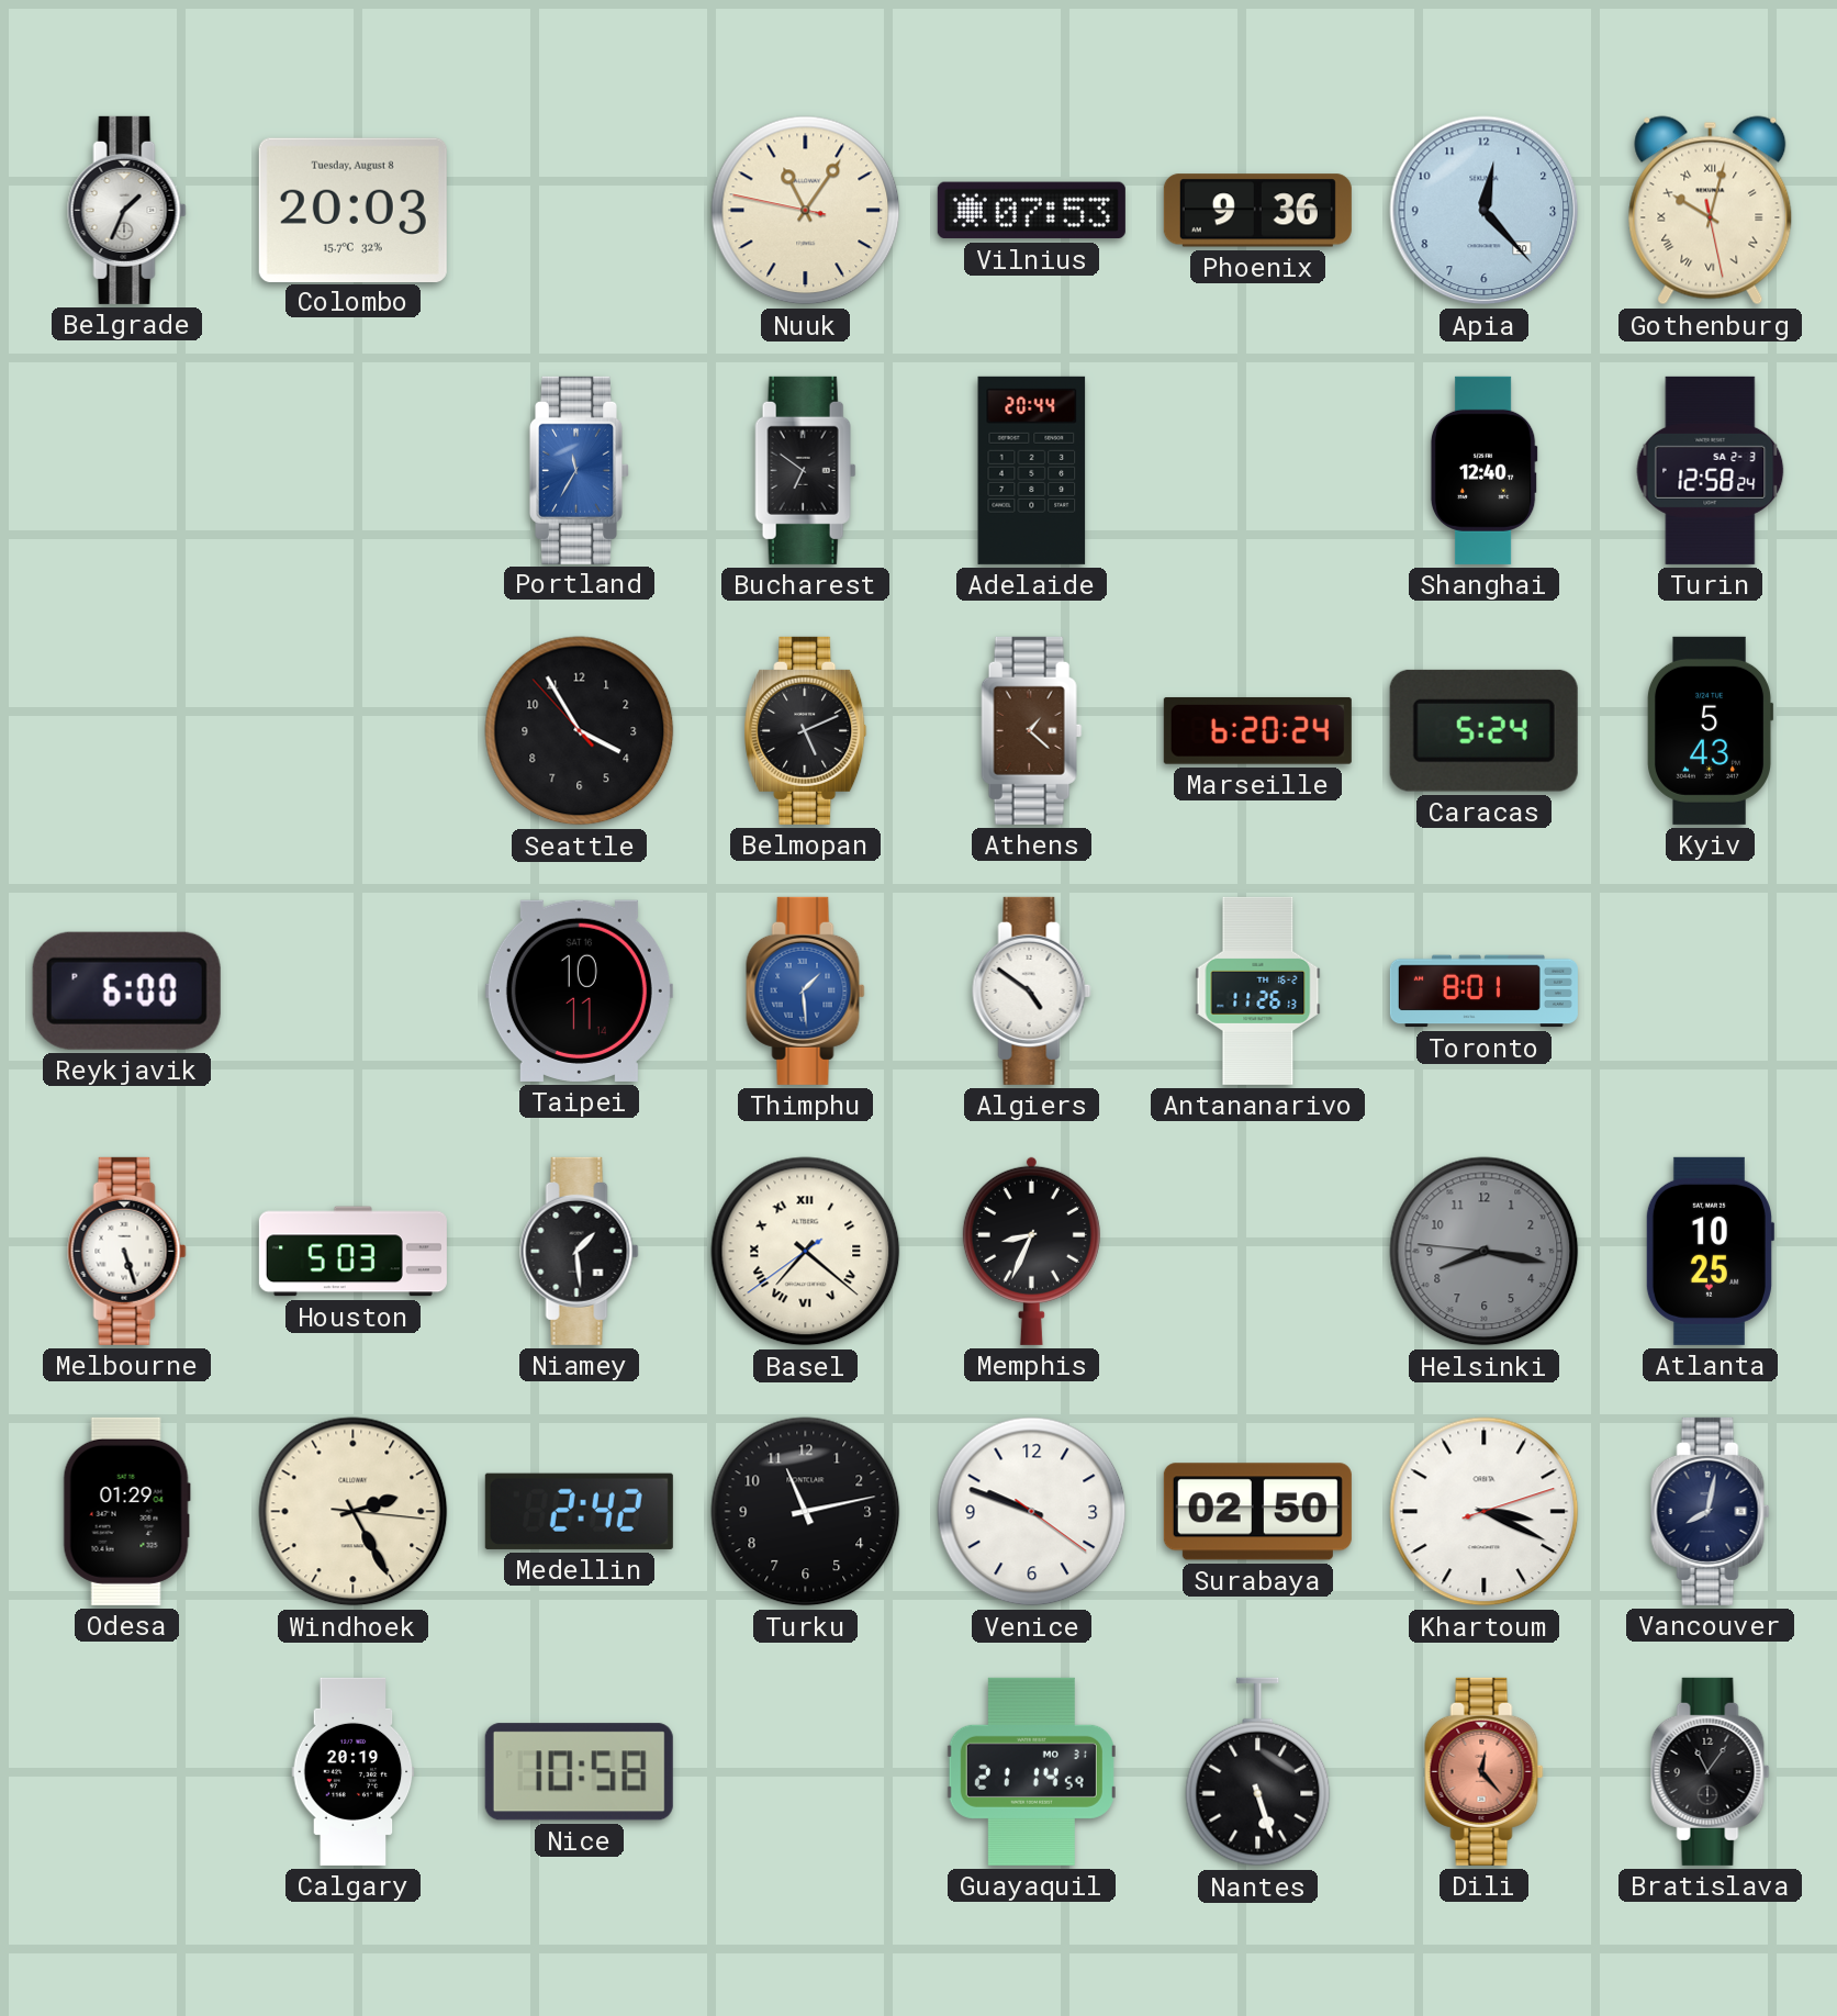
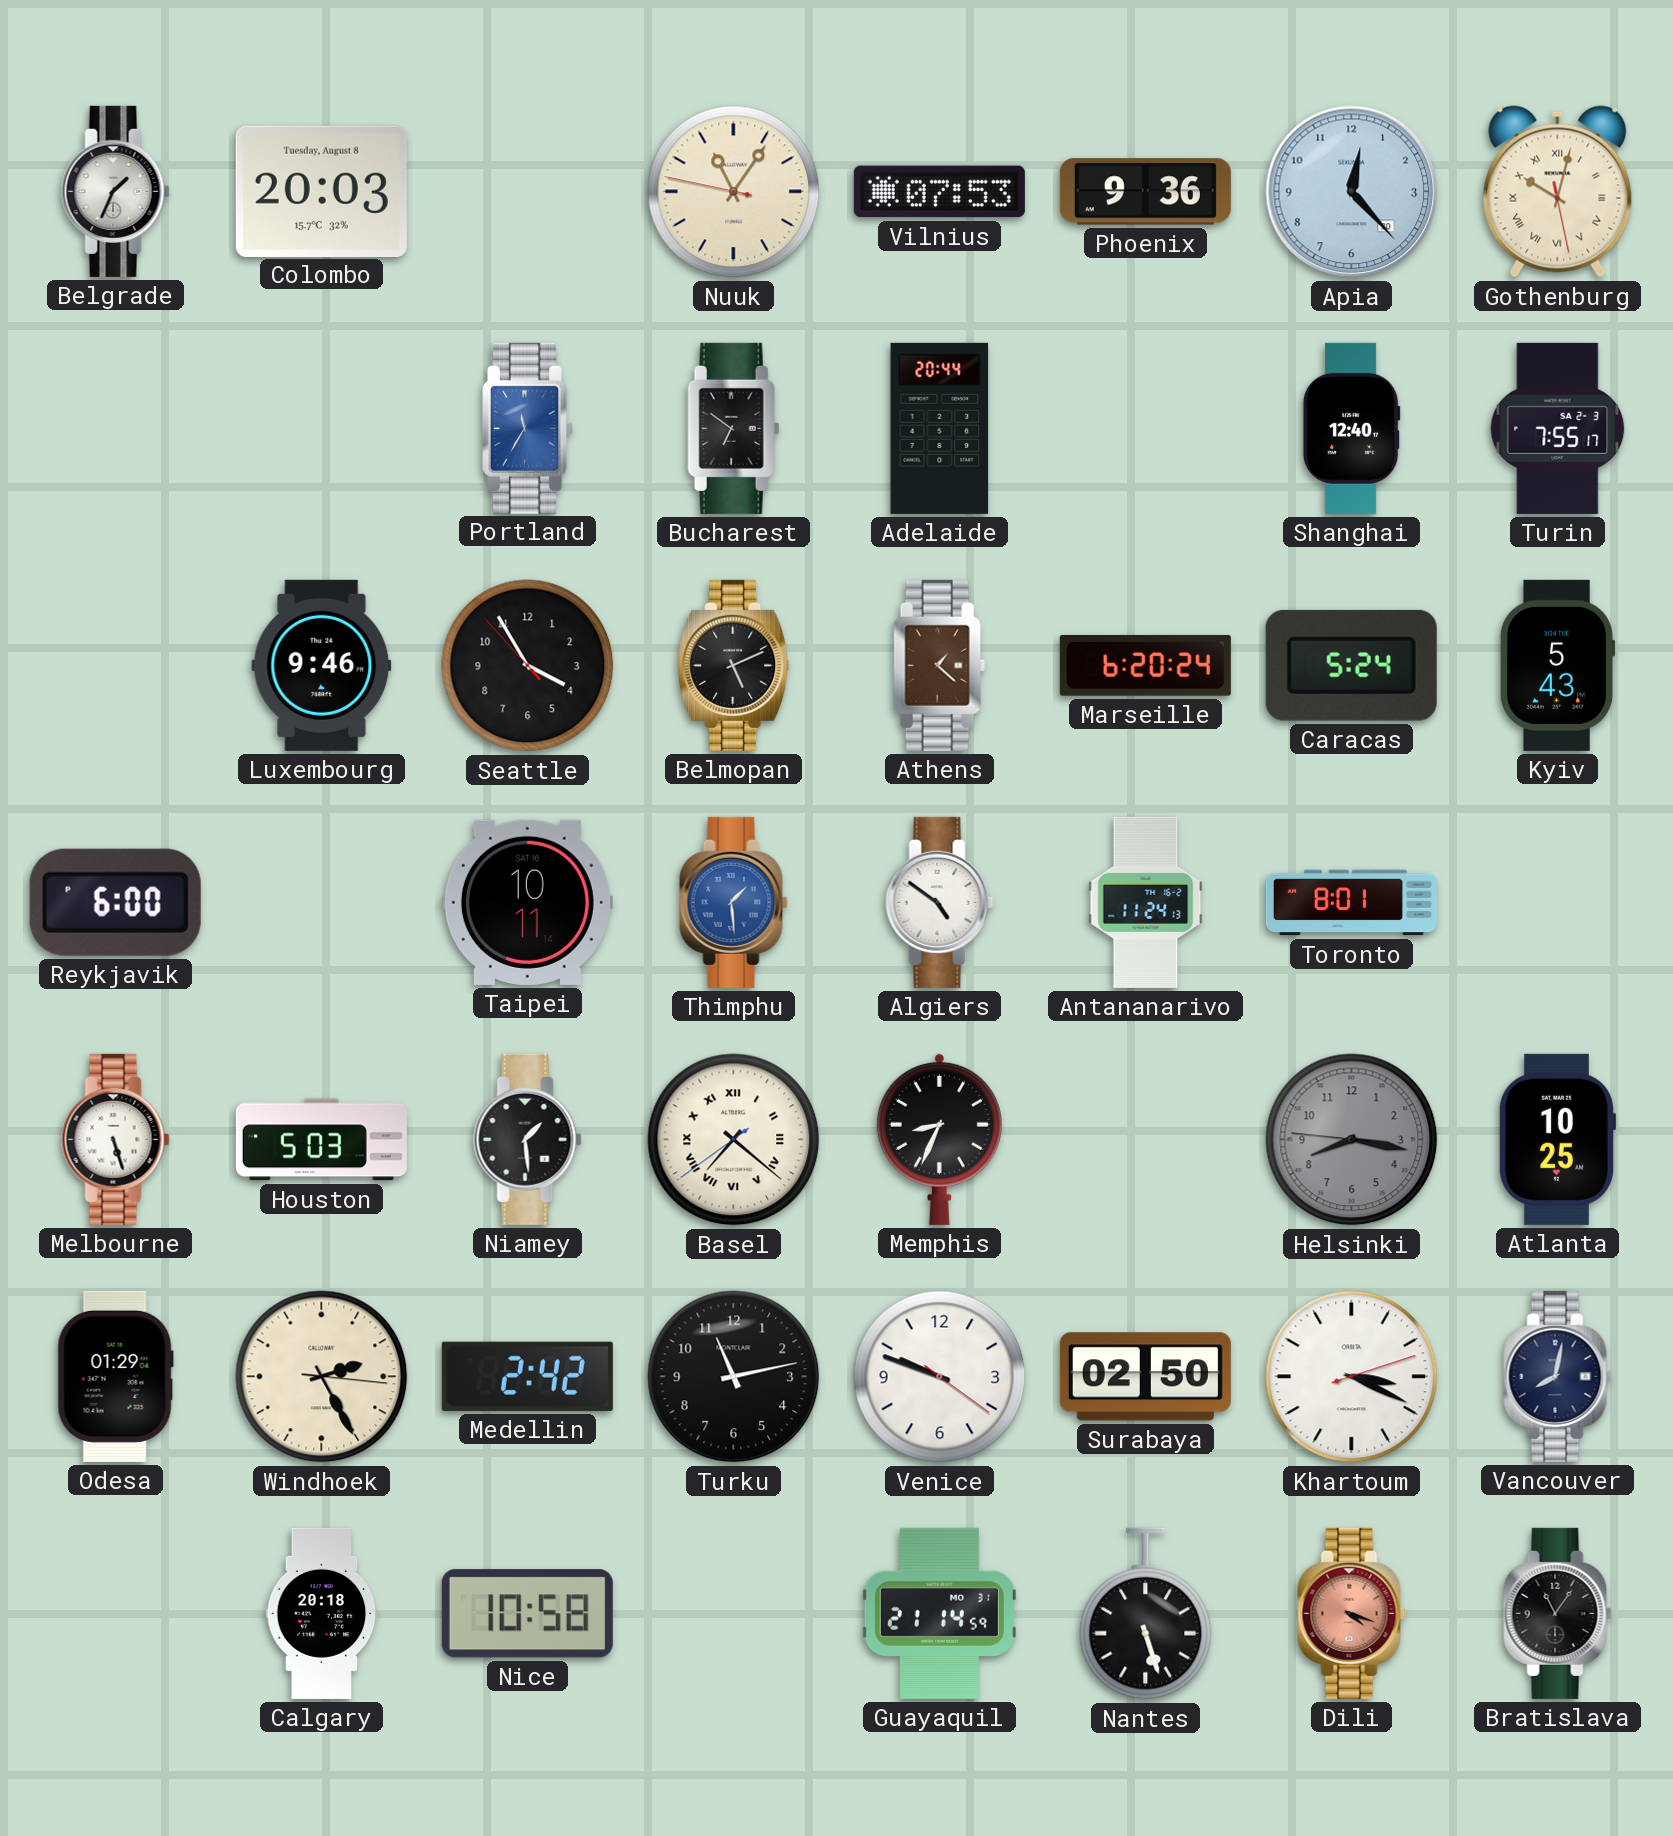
Turin: 12:58 -> 7:55
Luxembourg: none -> 9:46
Antananarivo: 11:26 -> 11:24
Calgary: 20:19 -> 20:18
Dili: 12:23 -> 4:18
